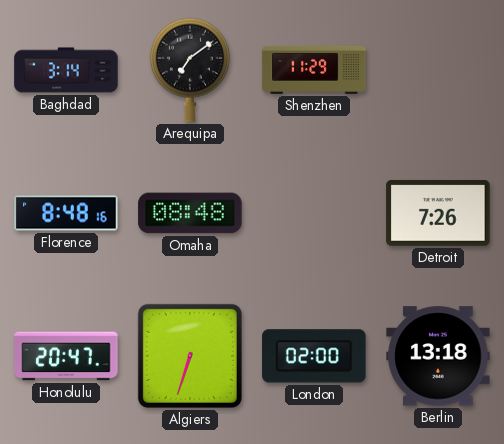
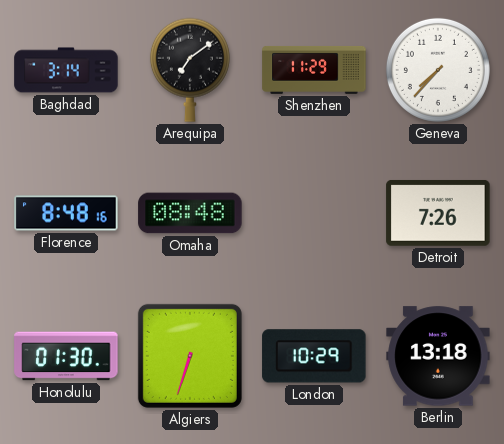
Geneva: none -> 7:37
Honolulu: 20:47 -> 01:30
London: 02:00 -> 10:29
